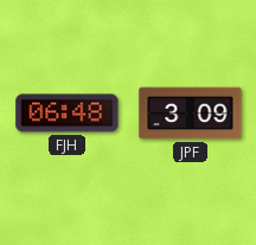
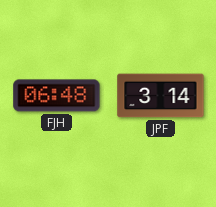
JPF: 3:09 -> 3:14
